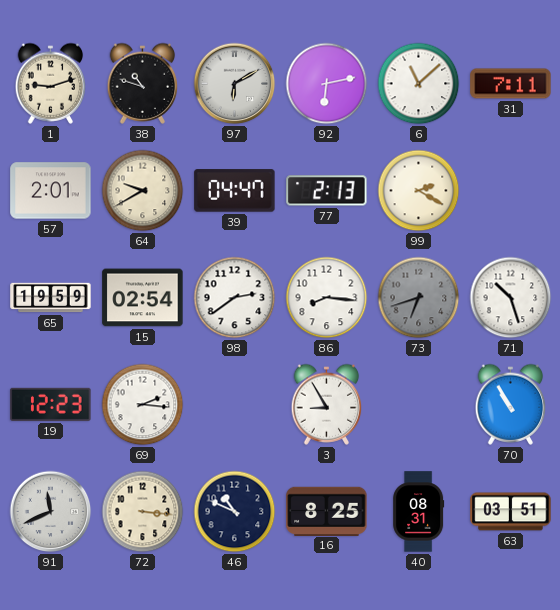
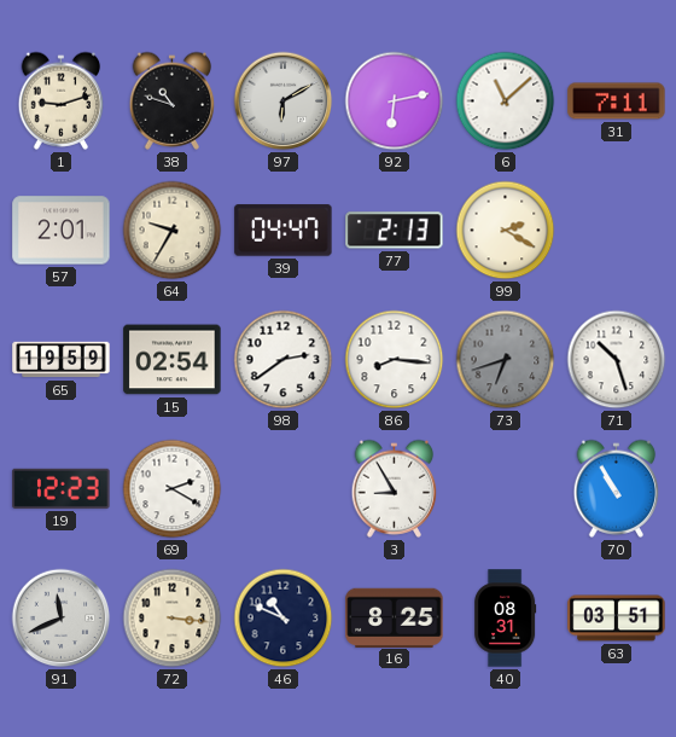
64: 9:40 -> 9:35
69: 2:16 -> 2:20
